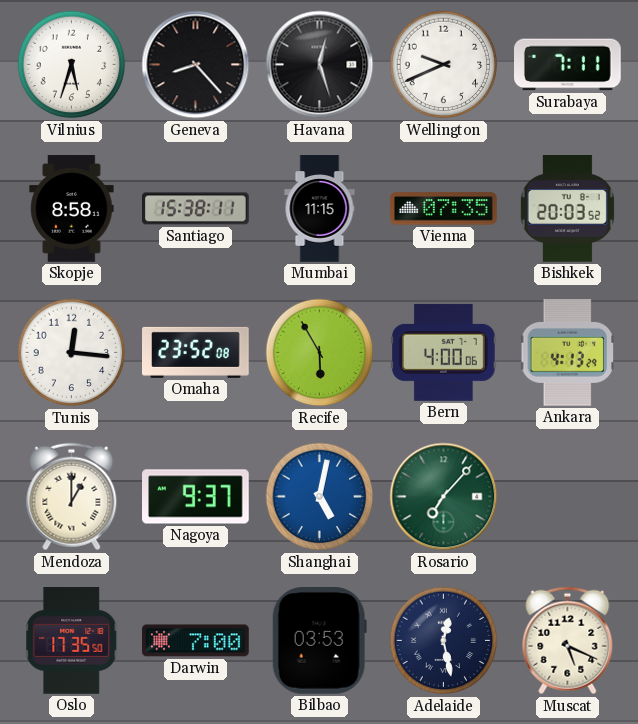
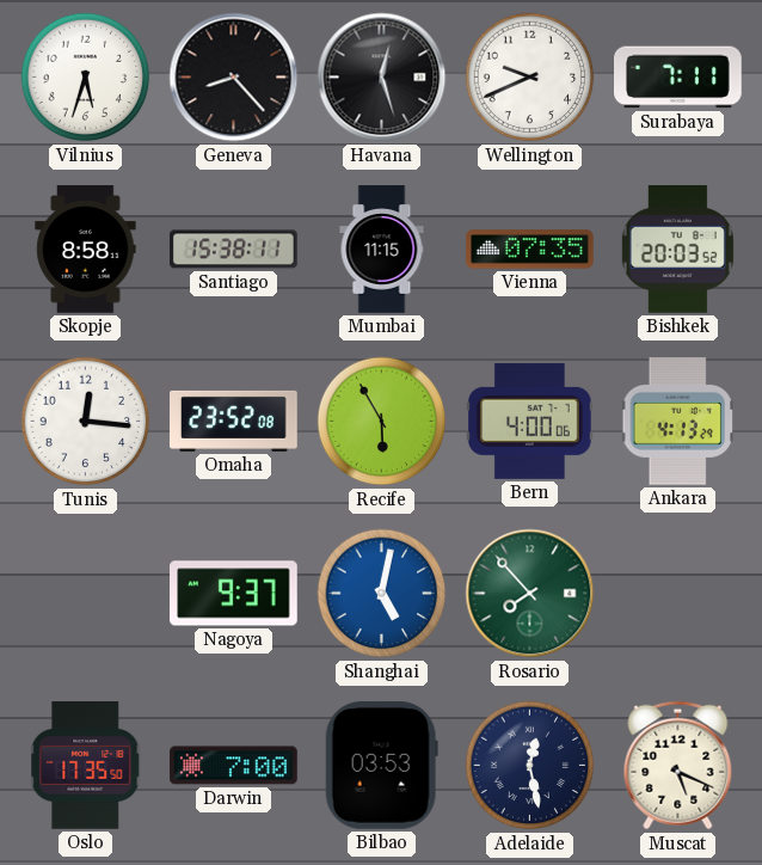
Mendoza: 1:00 -> none
Rosario: 7:07 -> 7:53
